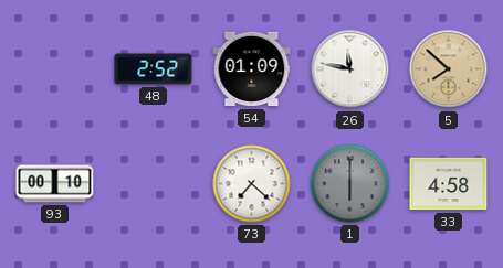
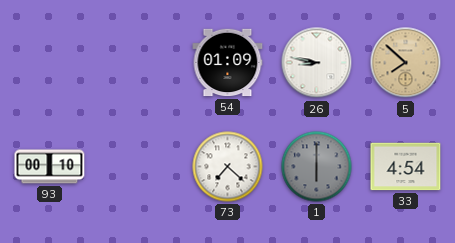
48: 2:52 -> none
26: 11:47 -> 8:47
33: 4:58 -> 4:54
